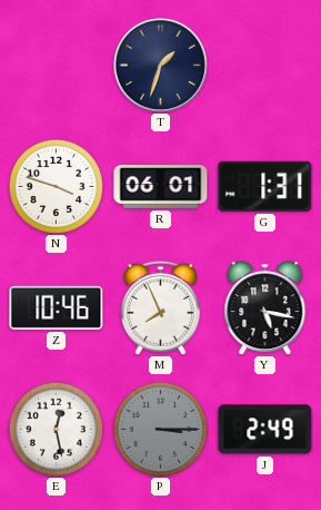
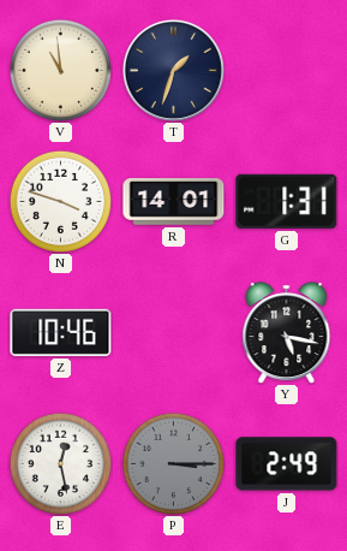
V: none -> 10:59
R: 06:01 -> 14:01
M: 7:56 -> none
